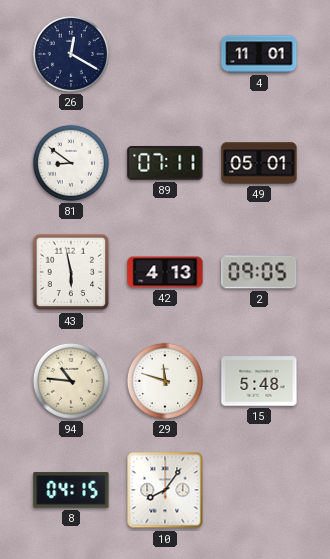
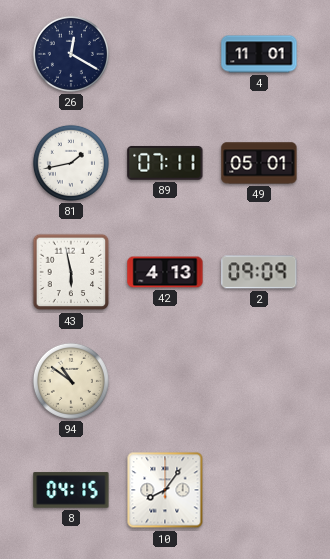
81: 8:51 -> 1:43
2: 09:05 -> 09:09
94: 10:46 -> 10:51
29: 11:48 -> none
15: 5:48 -> none
